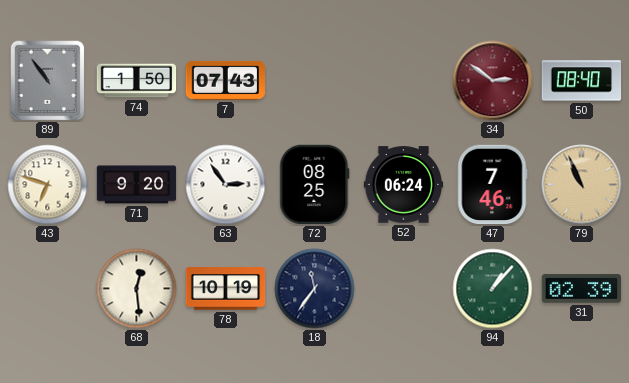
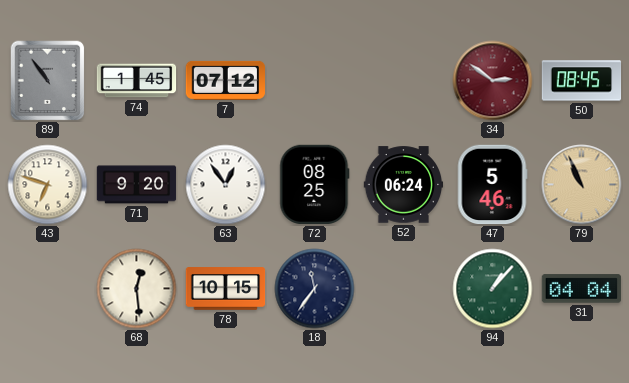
74: 1:50 -> 1:45
7: 07:43 -> 07:12
50: 08:40 -> 08:45
63: 2:54 -> 12:54
47: 7:46 -> 5:46
78: 10:19 -> 10:15
31: 02:39 -> 04:04
